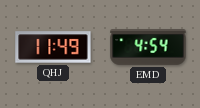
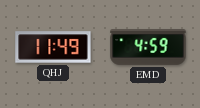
EMD: 4:54 -> 4:59
